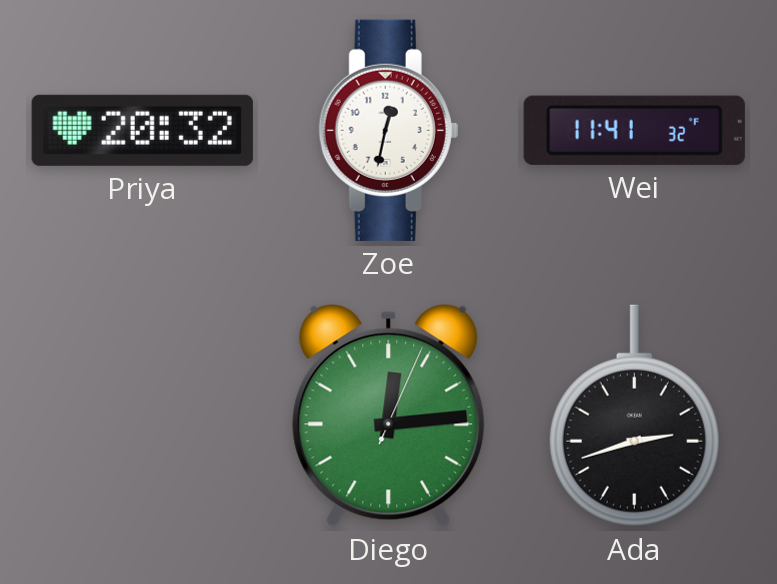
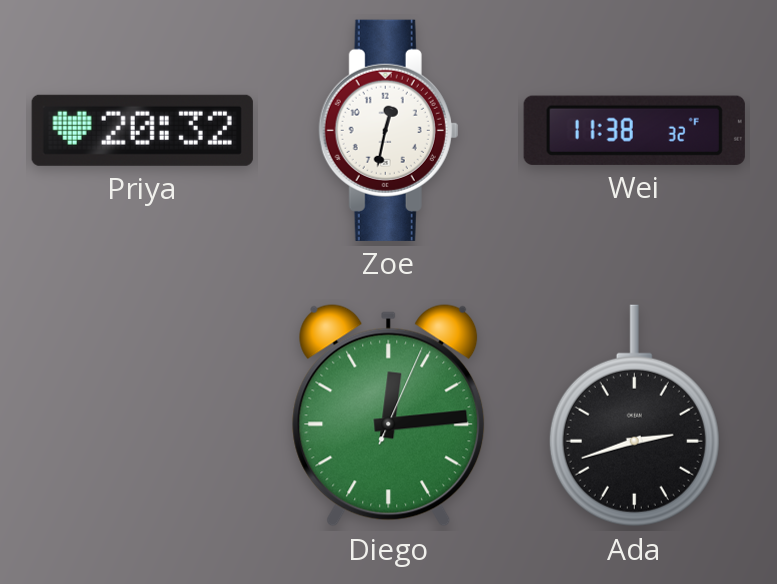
Wei: 11:41 -> 11:38
